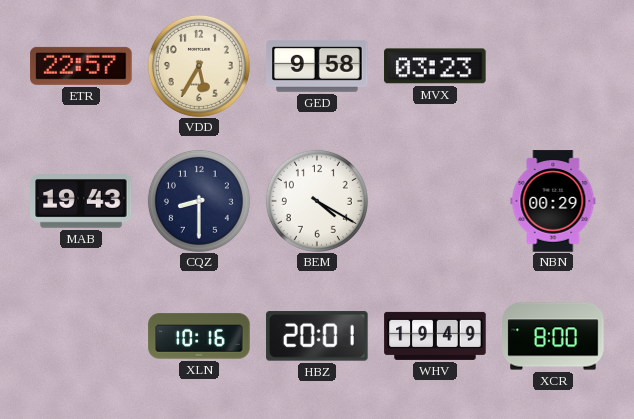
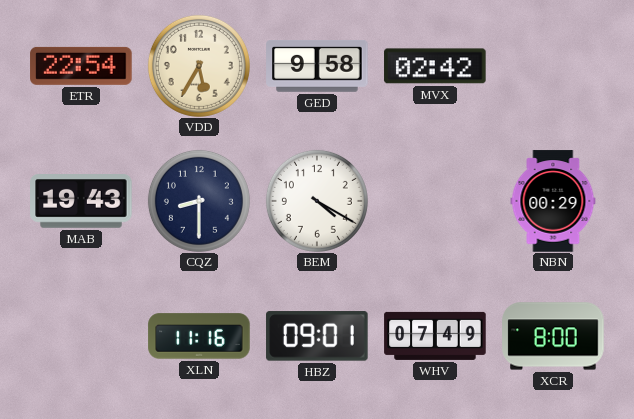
ETR: 22:57 -> 22:54
MVX: 03:23 -> 02:42
XLN: 10:16 -> 11:16
HBZ: 20:01 -> 09:01
WHV: 19:49 -> 07:49
